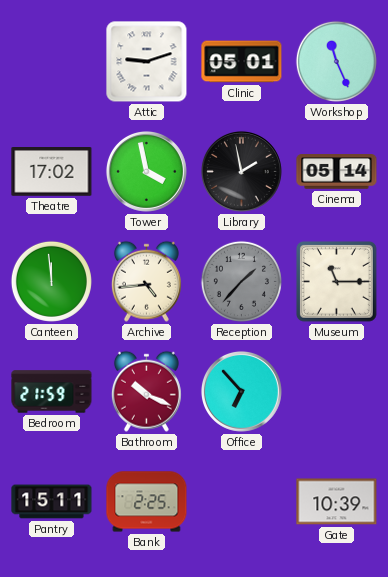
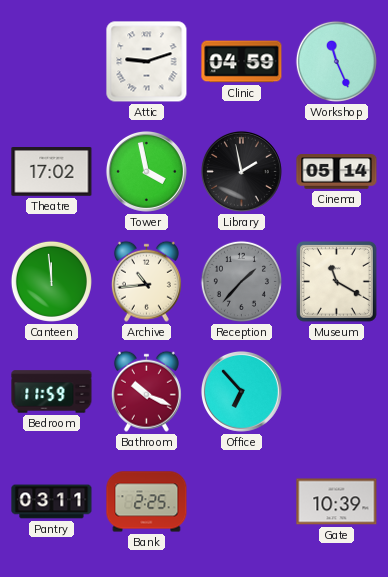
Clinic: 05:01 -> 04:59
Archive: 4:44 -> 10:44
Museum: 11:15 -> 11:20
Bedroom: 21:59 -> 11:59
Pantry: 15:11 -> 03:11
